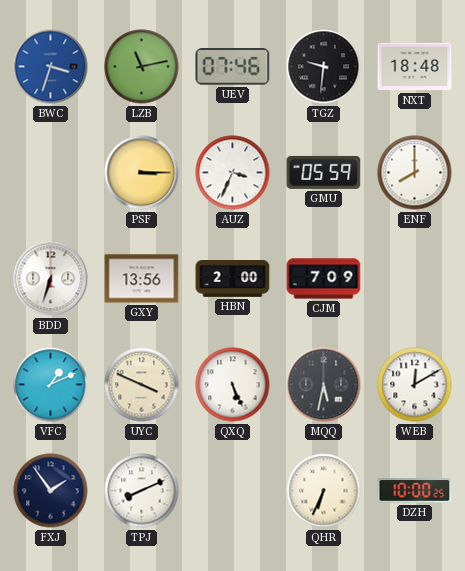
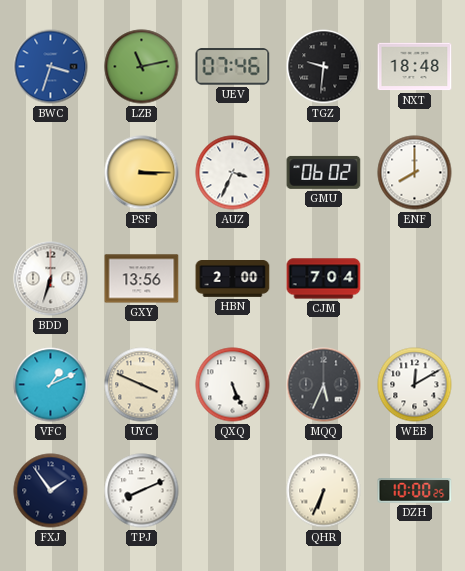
GMU: 05:59 -> 06:02
CJM: 7:09 -> 7:04
MQQ: 5:32 -> 5:34
